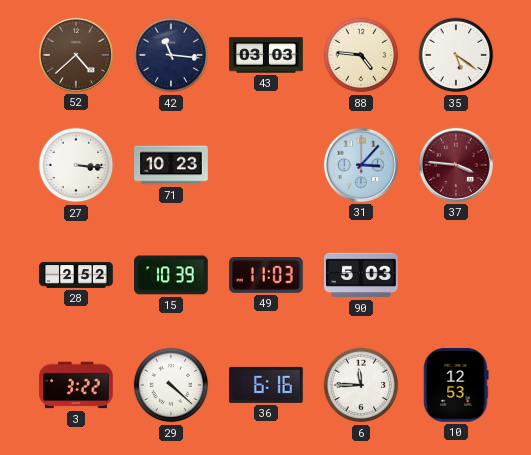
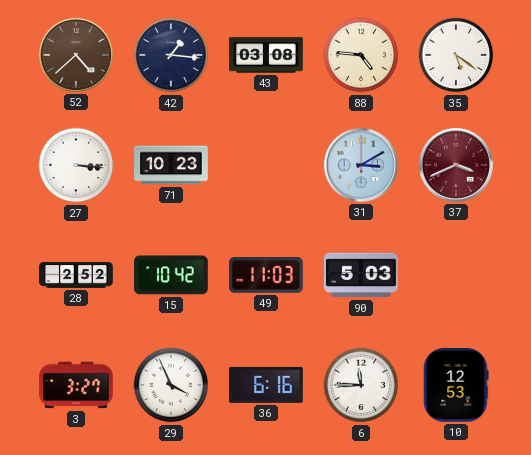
42: 11:16 -> 1:16
43: 03:03 -> 03:08
31: 3:07 -> 3:10
37: 3:46 -> 3:41
15: 10:39 -> 10:42
3: 3:22 -> 3:27
29: 4:22 -> 3:56
